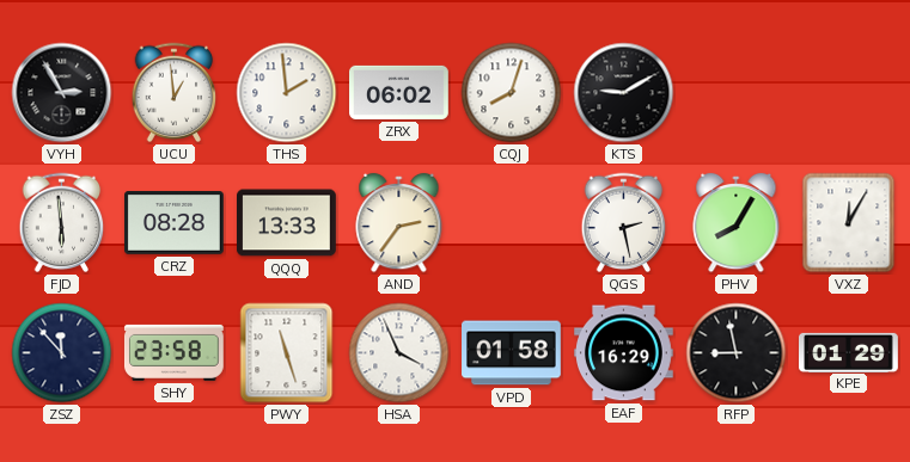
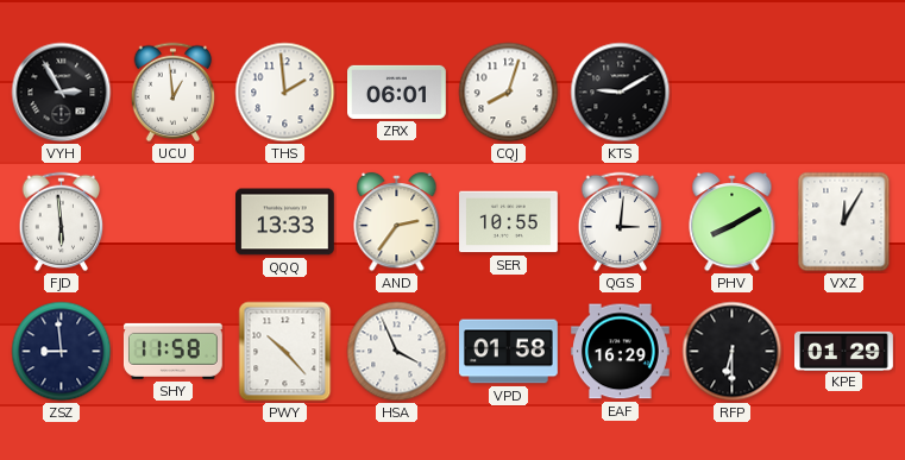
ZRX: 06:02 -> 06:01
CRZ: 08:28 -> none
SER: none -> 10:55
QGS: 2:28 -> 3:01
PHV: 8:05 -> 8:10
ZSZ: 11:53 -> 8:59
SHY: 23:58 -> 11:58
PWY: 11:27 -> 10:23
RFP: 8:58 -> 6:30
